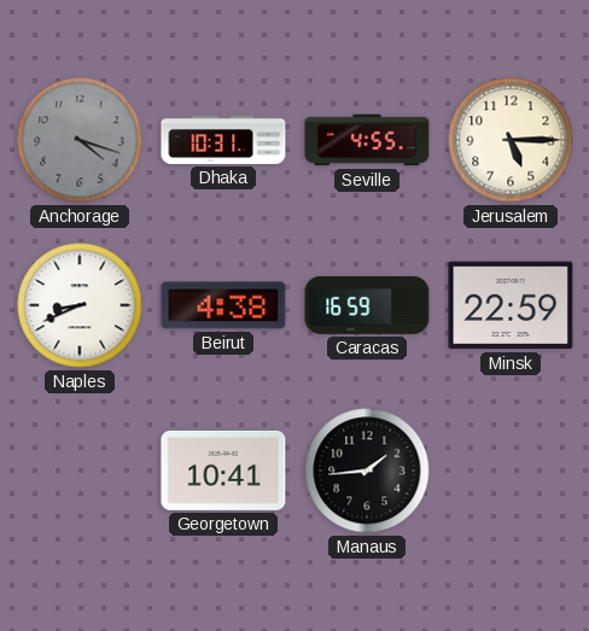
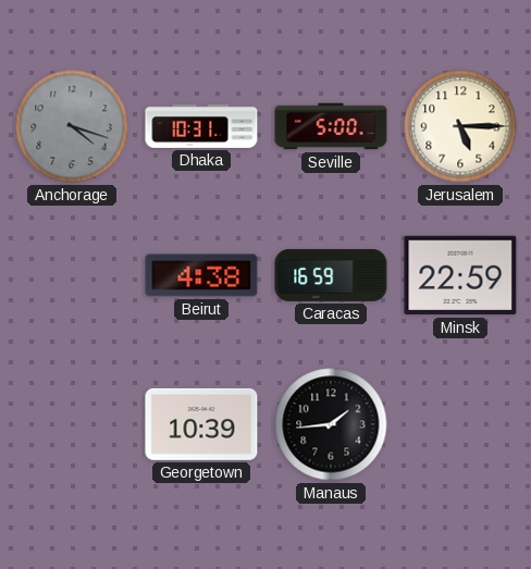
Seville: 4:55 -> 5:00
Naples: 8:41 -> none
Georgetown: 10:41 -> 10:39
